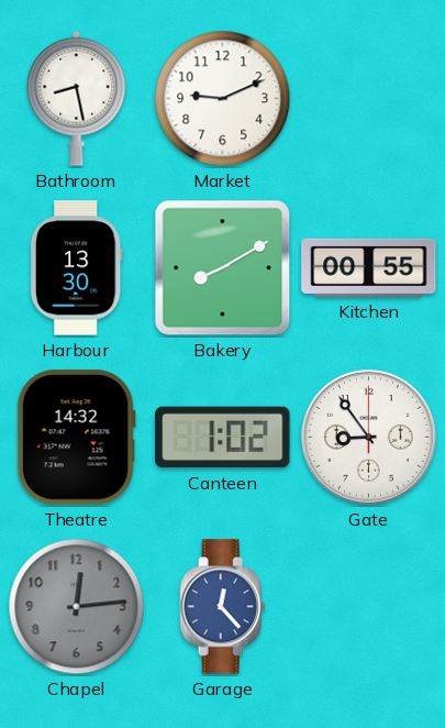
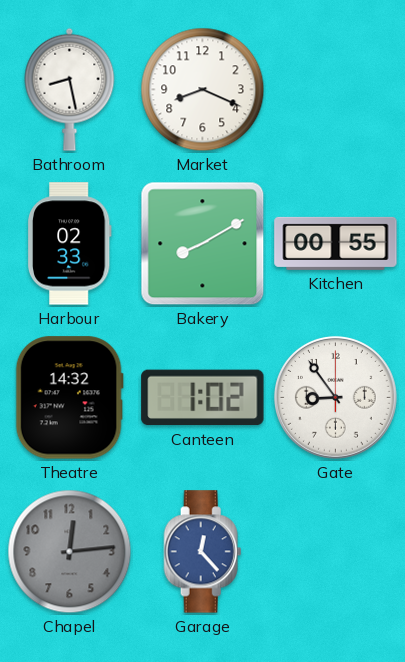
Market: 9:11 -> 8:19
Harbour: 13:30 -> 02:33
